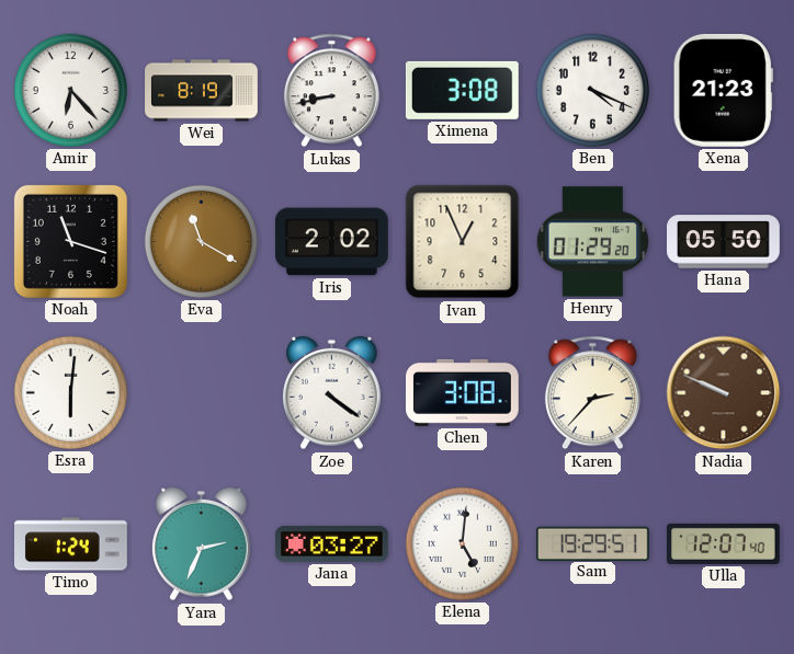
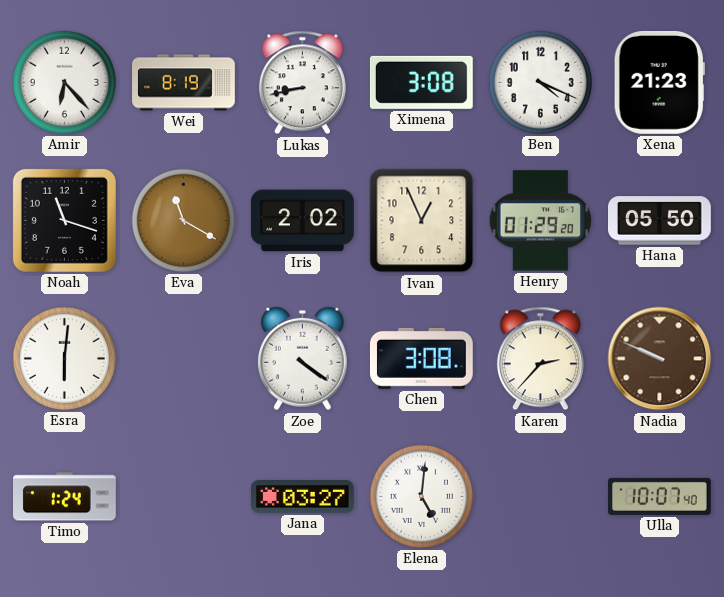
Yara: 2:34 -> none
Sam: 19:29 -> none
Ulla: 12:07 -> 10:07
